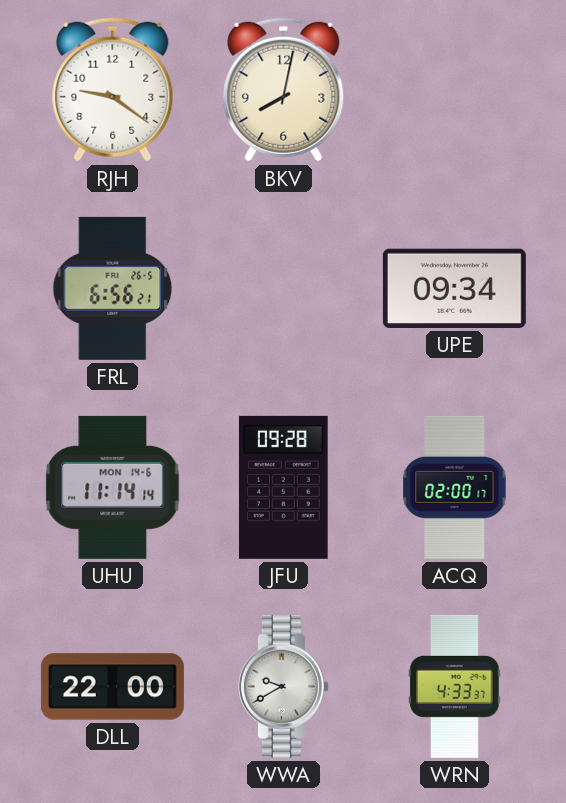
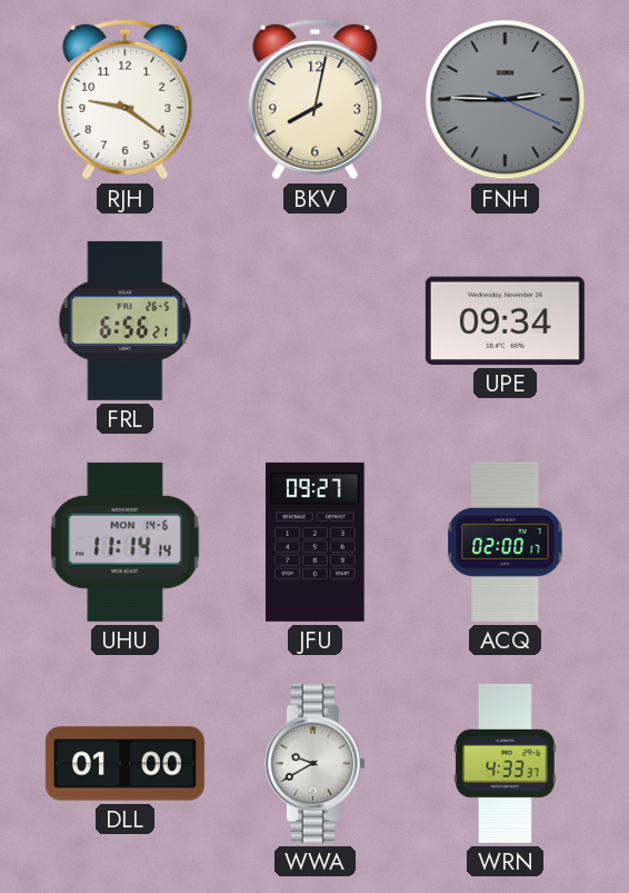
FNH: none -> 2:45
JFU: 09:28 -> 09:27
DLL: 22:00 -> 01:00
